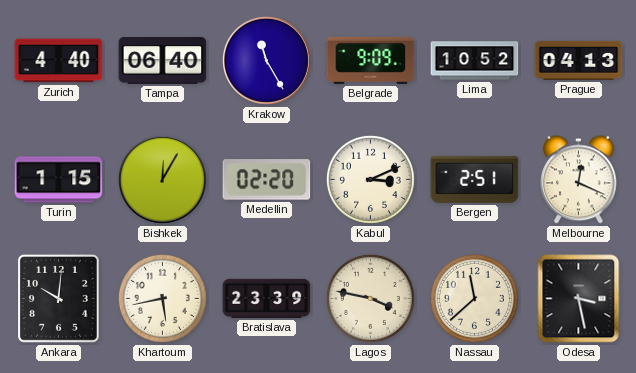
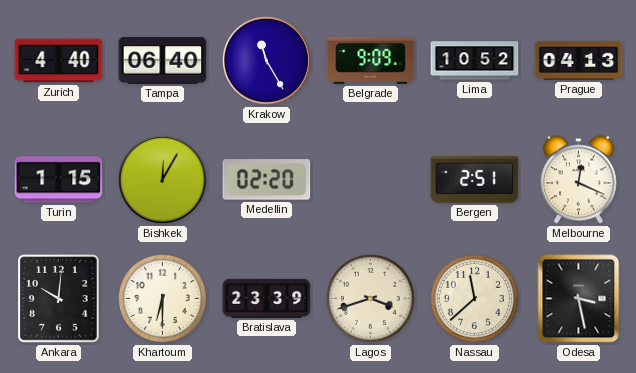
Kabul: 3:11 -> none
Khartoum: 5:43 -> 6:30
Lagos: 3:47 -> 3:42
